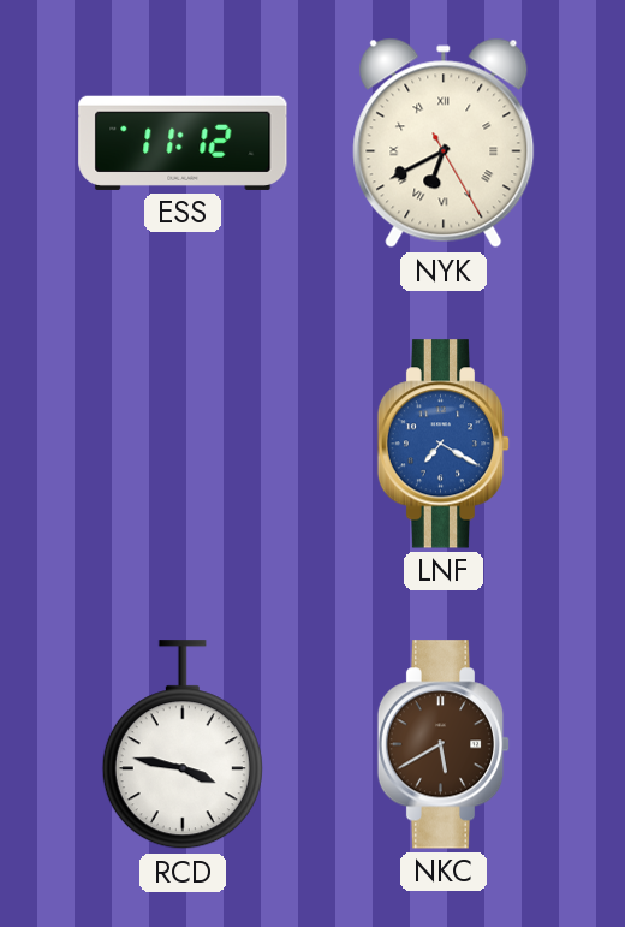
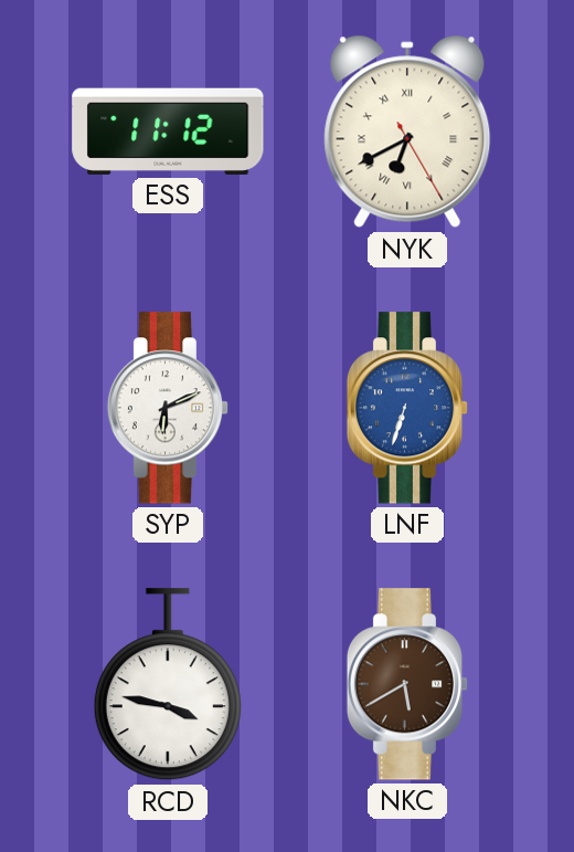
SYP: none -> 6:11
LNF: 7:20 -> 6:33
